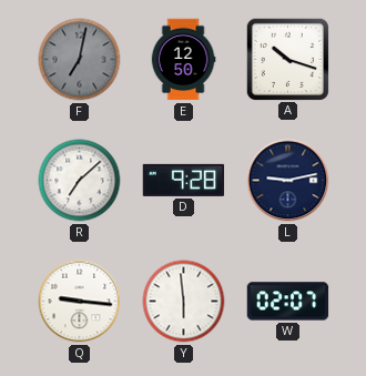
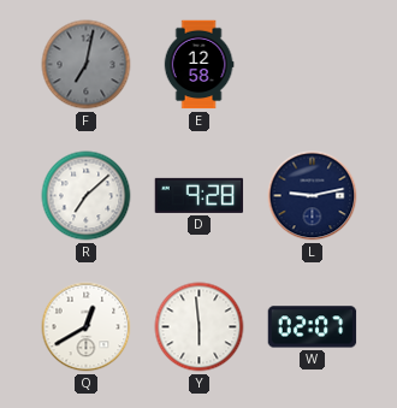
E: 12:50 -> 12:58
A: 10:18 -> none
Q: 9:16 -> 12:40
